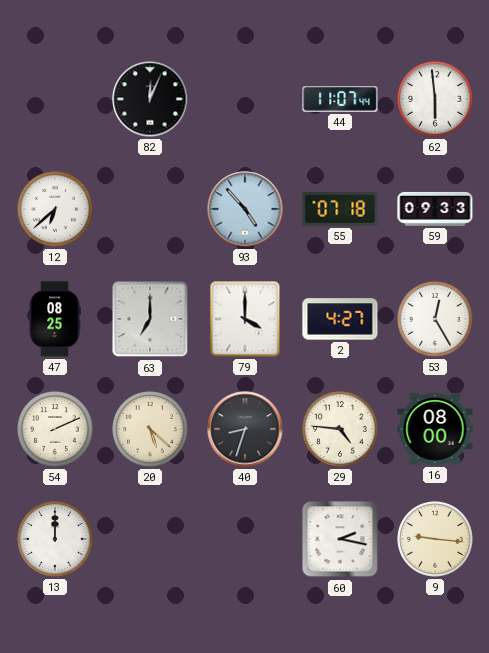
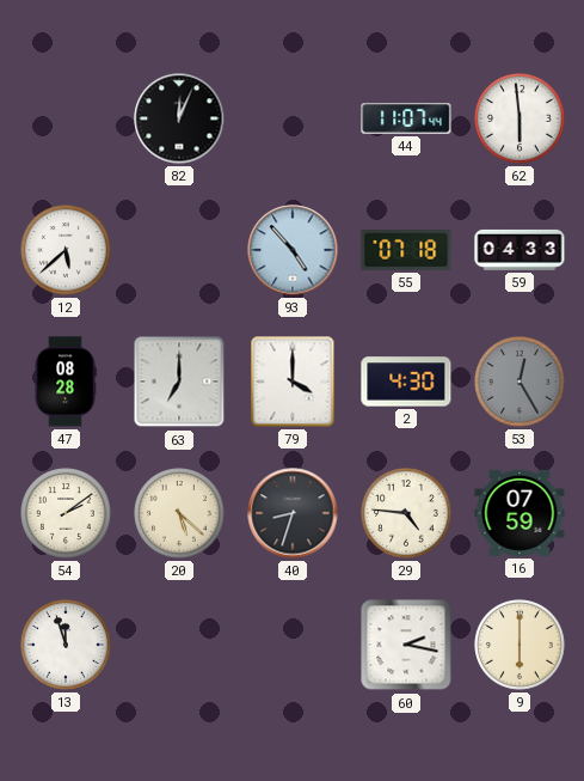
12: 6:38 -> 5:38
59: 09:33 -> 04:33
47: 08:25 -> 08:28
2: 4:27 -> 4:30
53 dial: white -> grey
54: 2:11 -> 2:09
16: 08:00 -> 07:59
13: 12:00 -> 11:57
9: 9:16 -> 6:00
